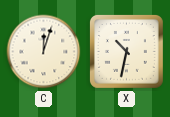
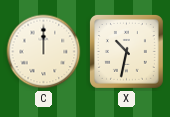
C: 12:03 -> 12:00
